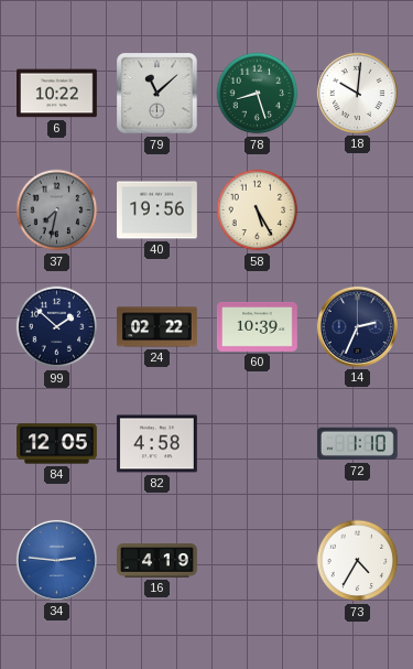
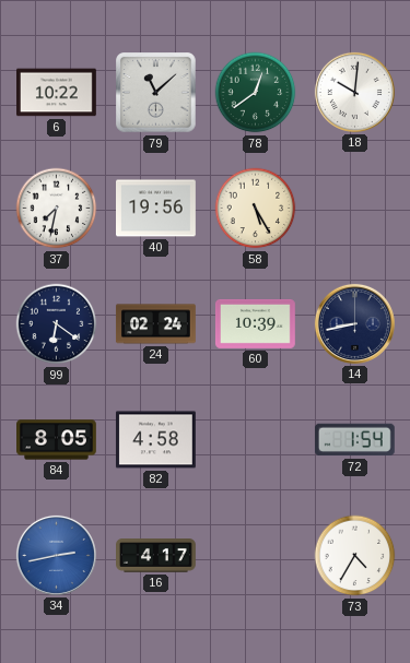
78: 8:27 -> 12:39
37 dial: grey -> white
99: 1:52 -> 6:21
24: 02:22 -> 02:24
14: 2:34 -> 8:43
84: 12:05 -> 8:05
72: 1:10 -> 1:54
34: 2:46 -> 2:43
16: 4:19 -> 4:17
